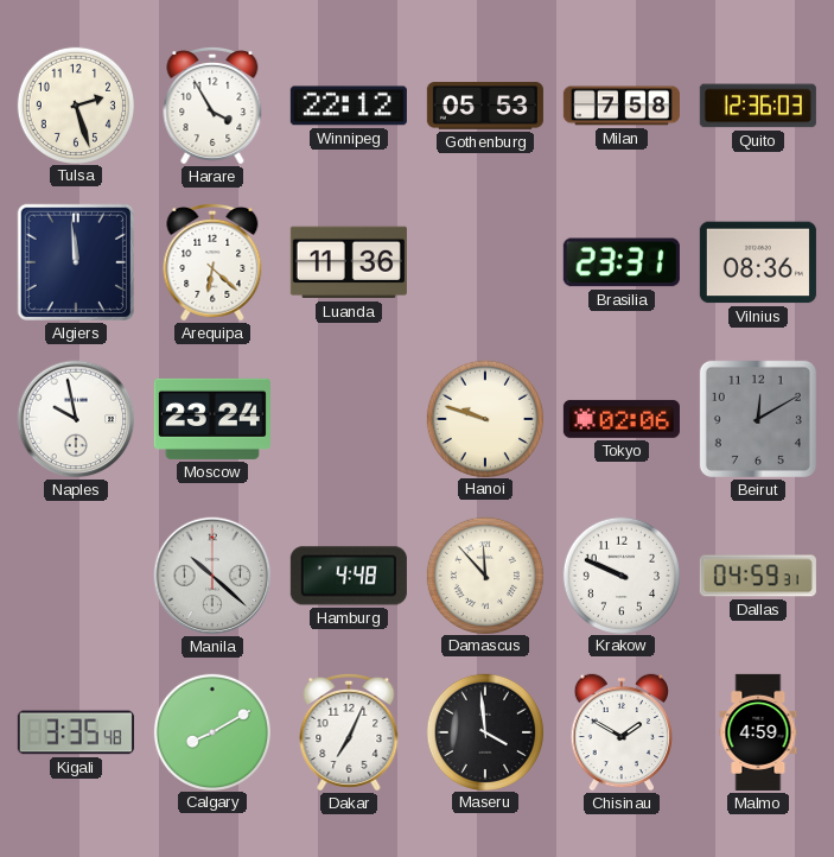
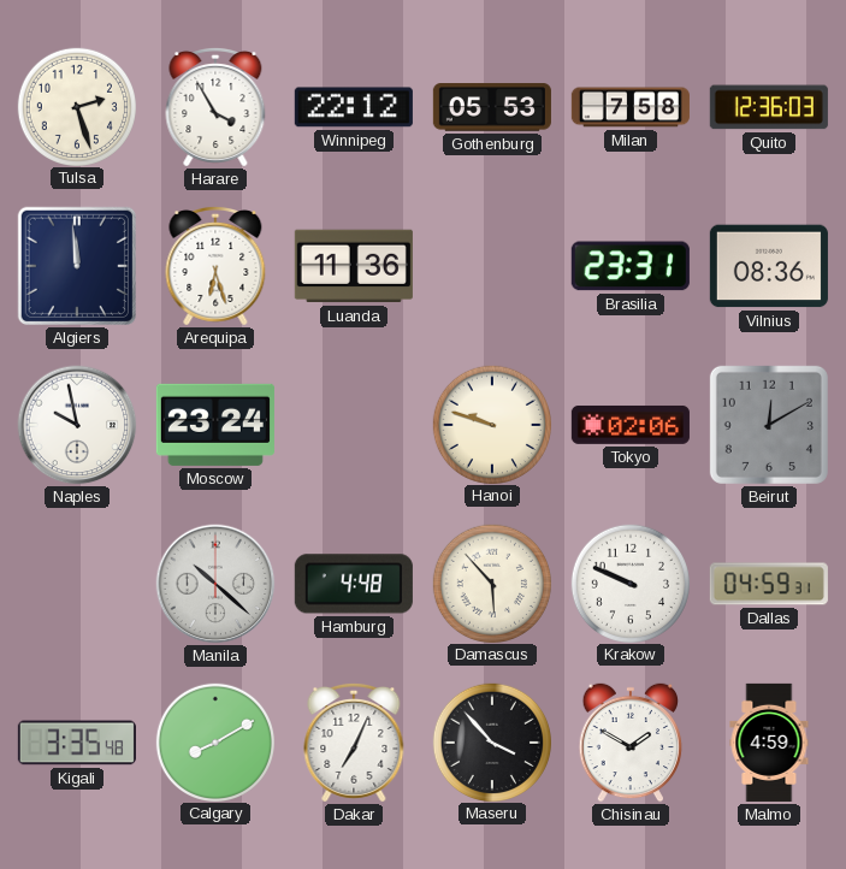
Arequipa: 6:22 -> 6:27
Damascus: 11:53 -> 5:53
Maseru: 3:59 -> 3:53
